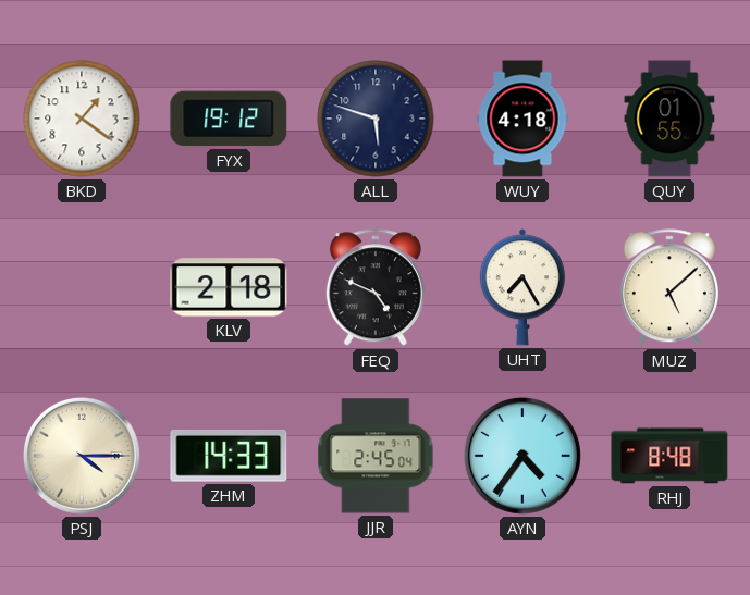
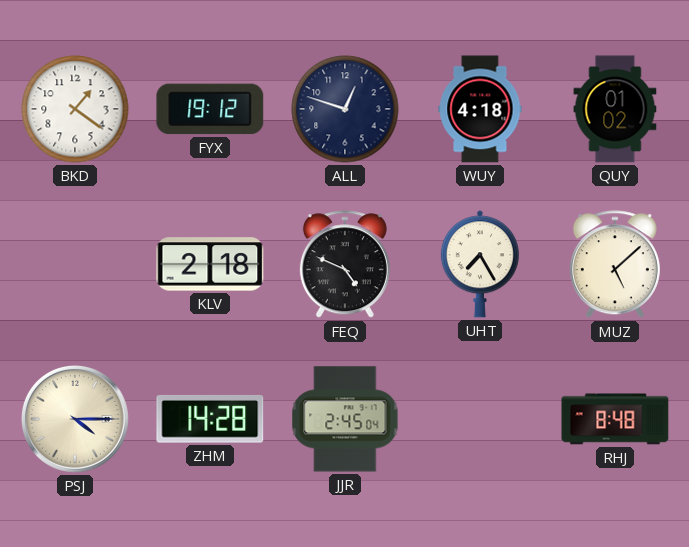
ALL: 5:48 -> 12:48
QUY: 01:55 -> 01:02
ZHM: 14:33 -> 14:28
AYN: 4:36 -> none
